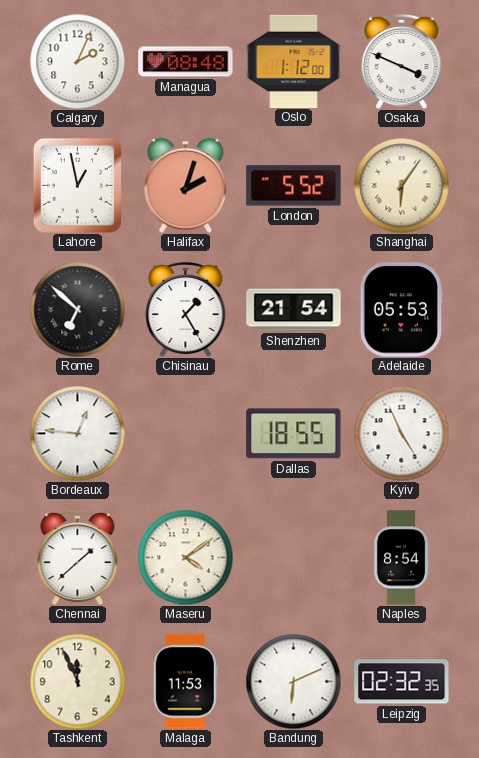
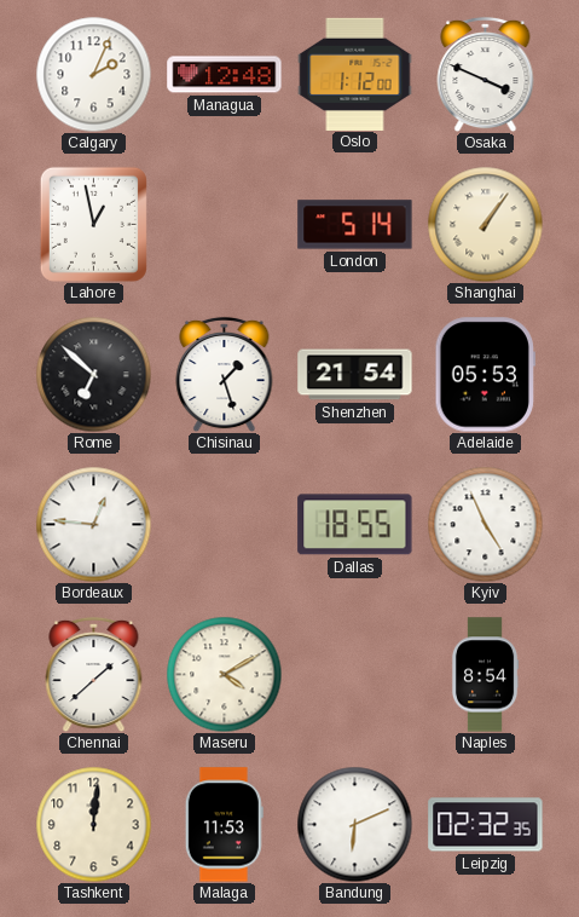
Managua: 08:48 -> 12:48
Halifax: 2:03 -> none
London: 5:52 -> 5:14
Shanghai: 6:06 -> 1:06
Chisinau: 1:25 -> 1:27
Maseru: 4:09 -> 4:10
Tashkent: 11:56 -> 12:01
